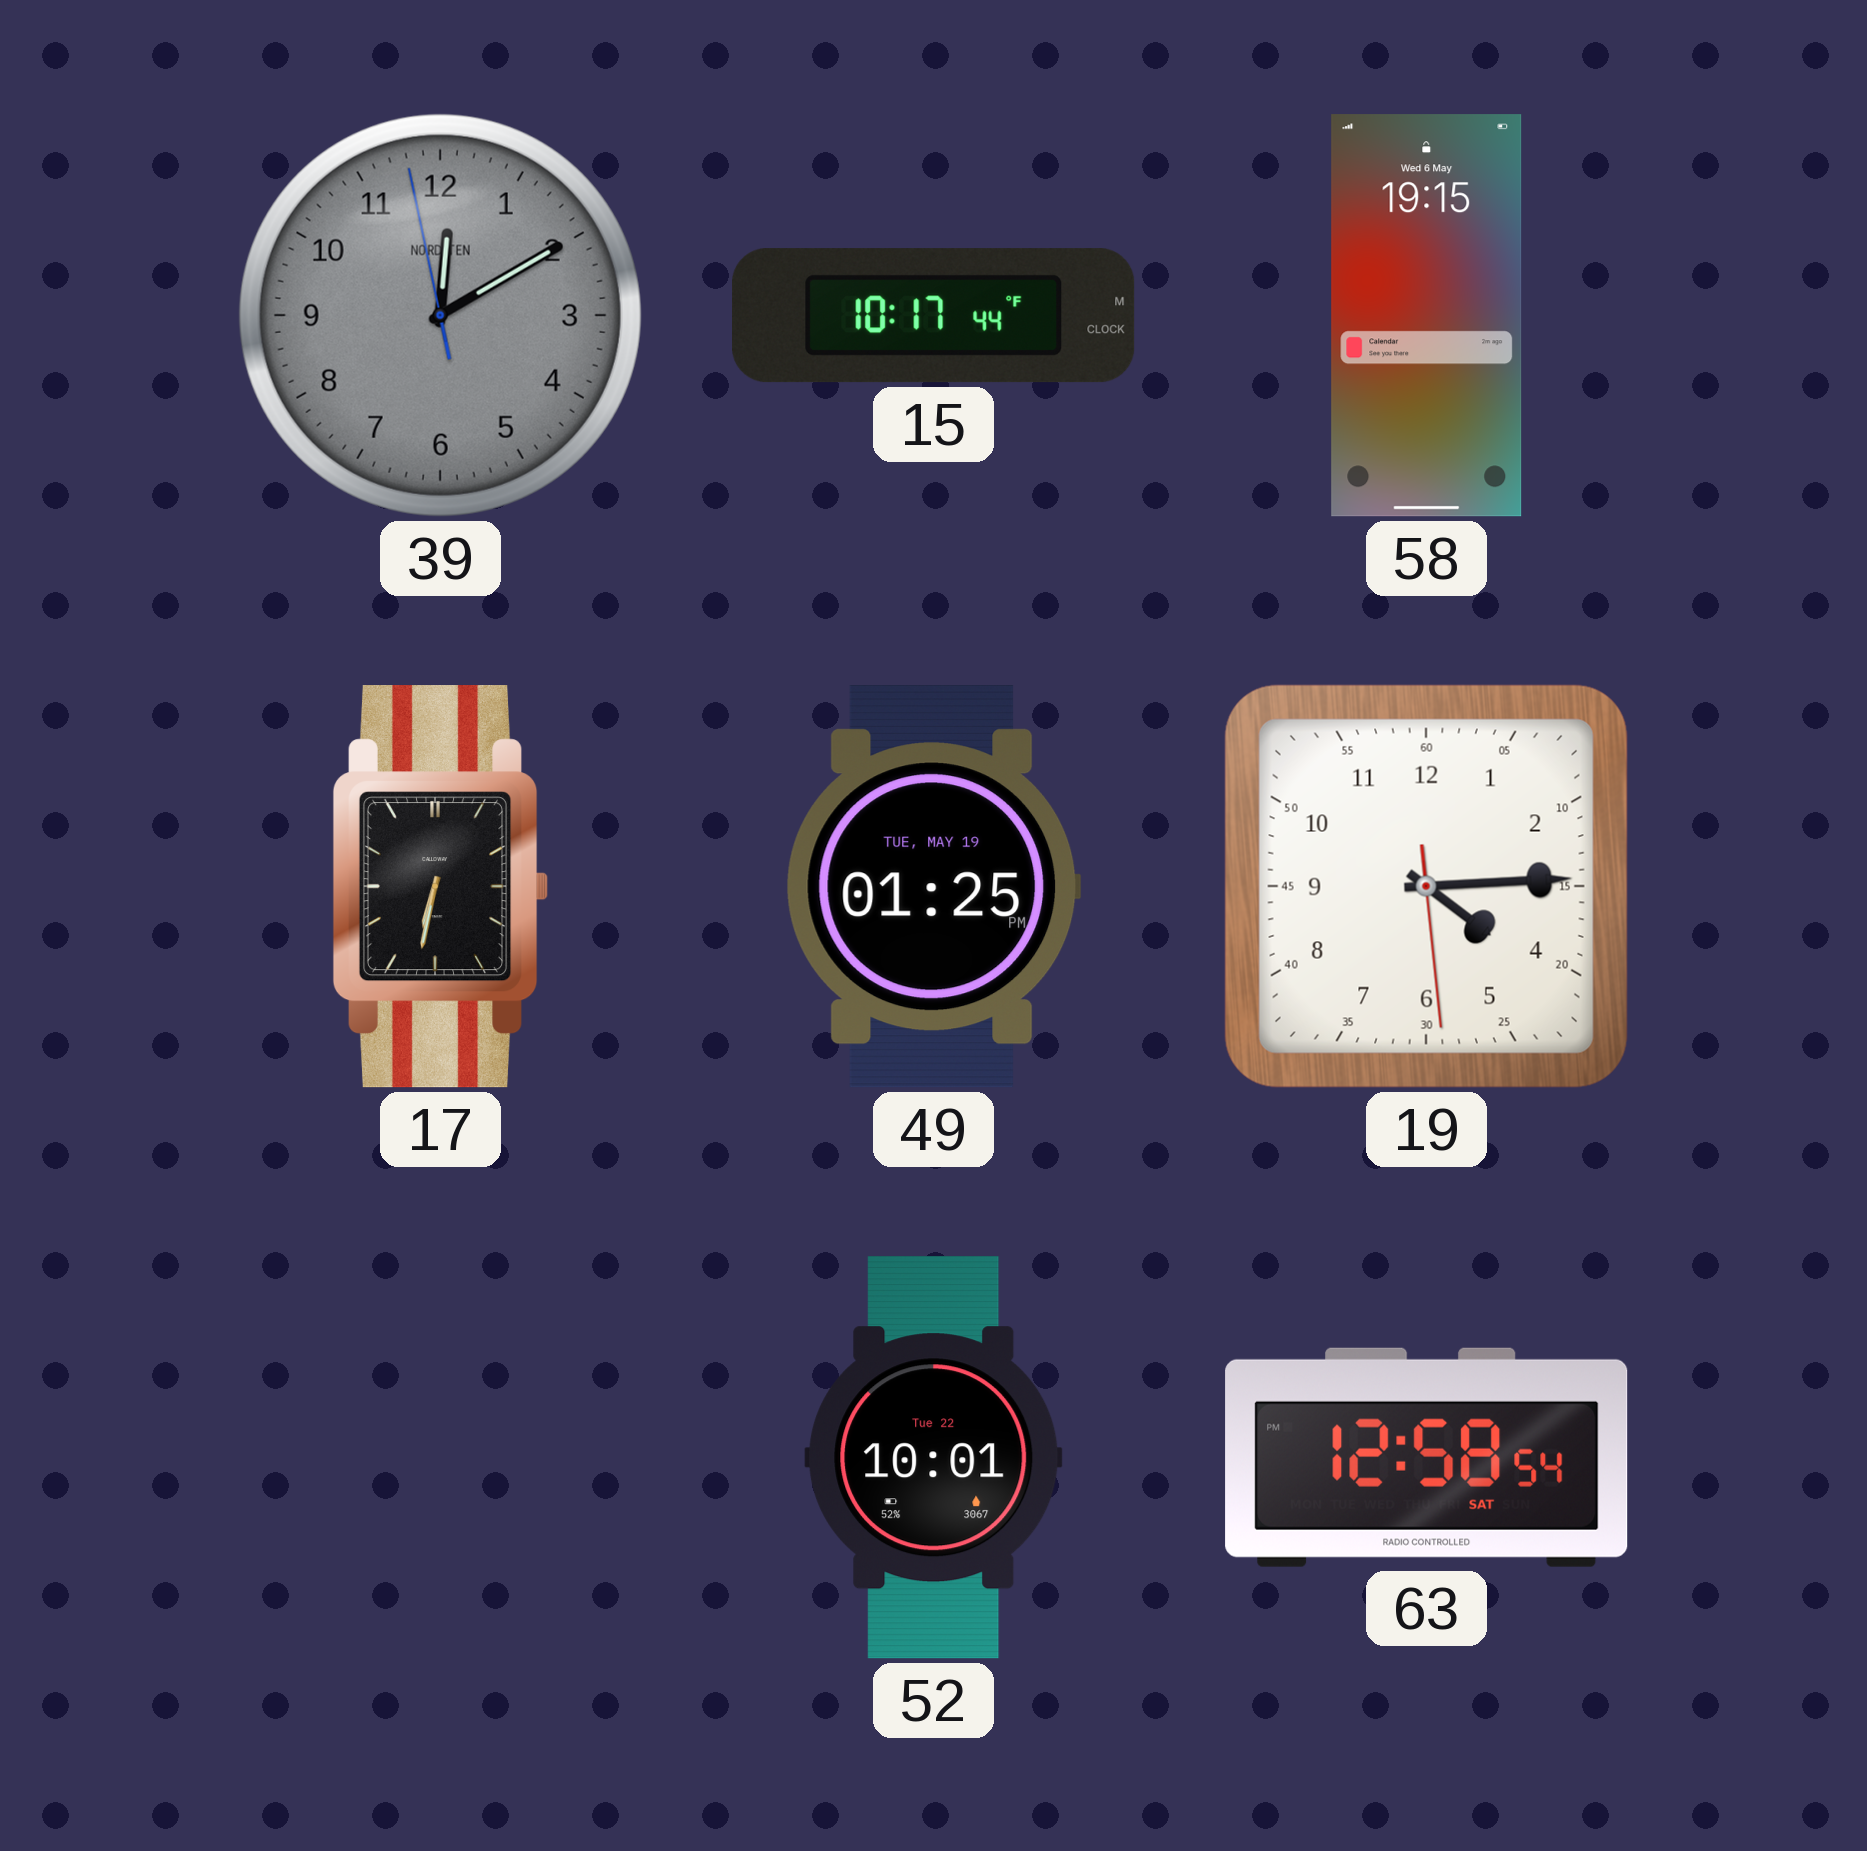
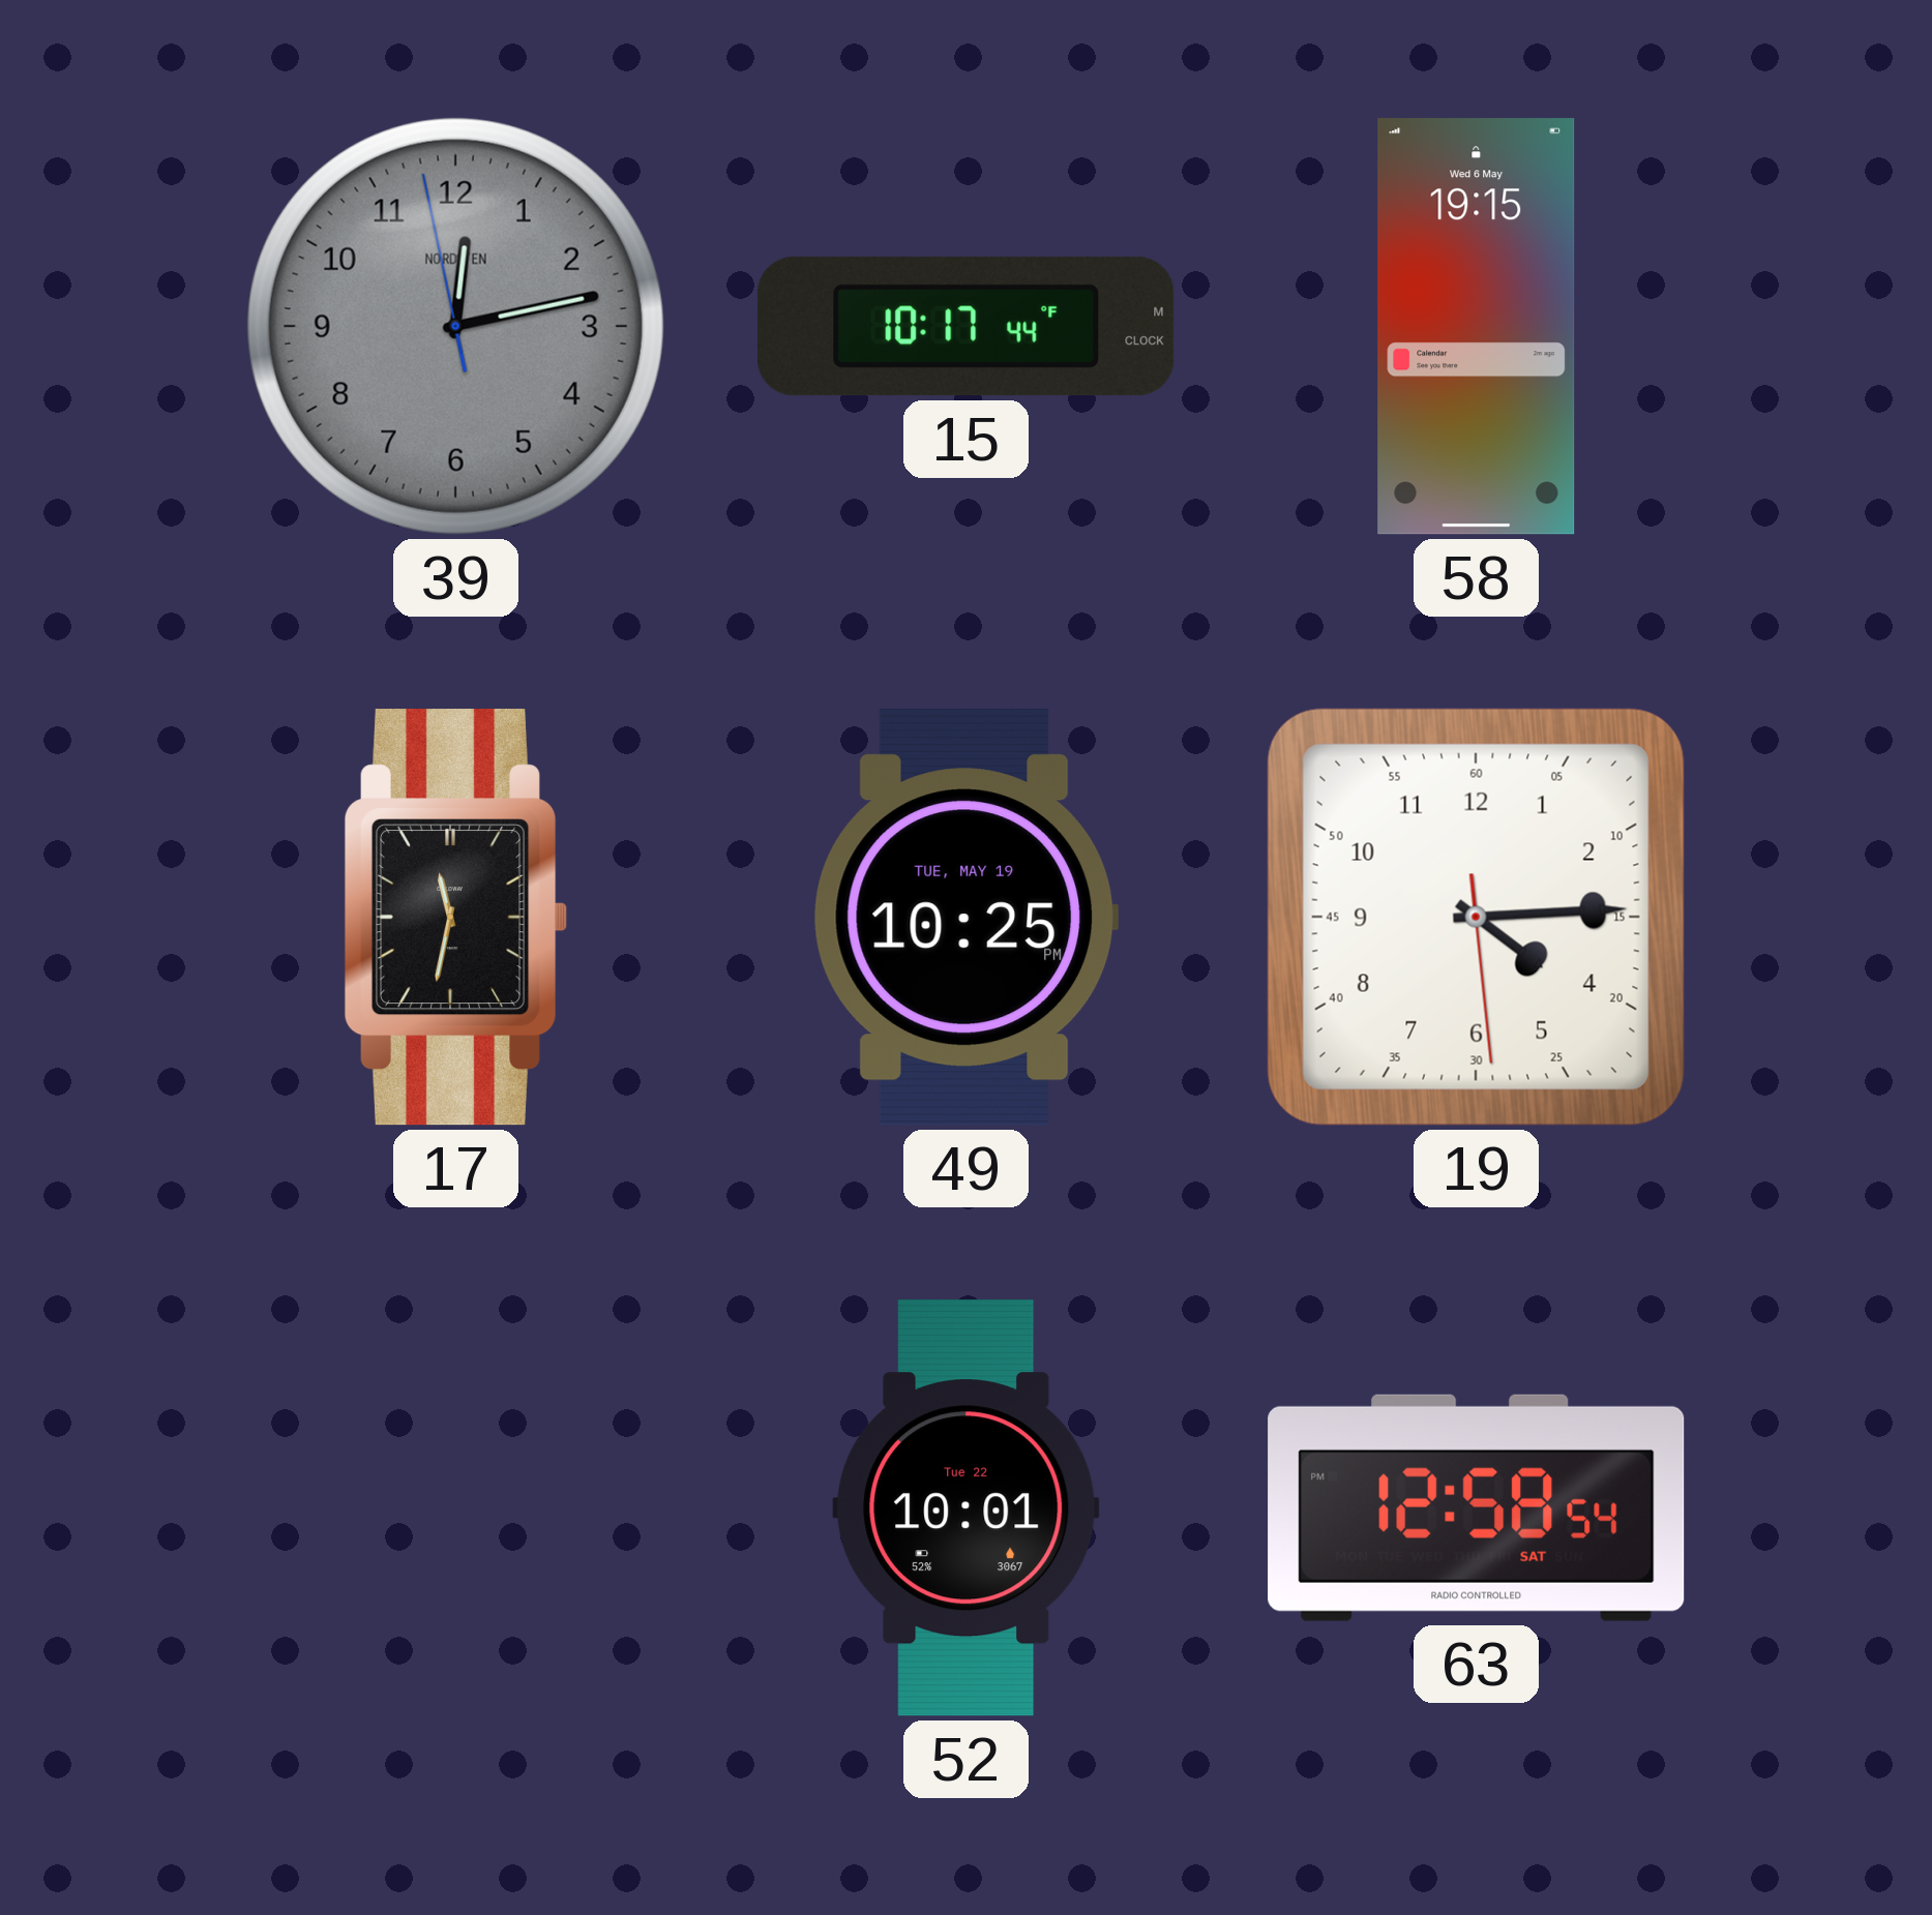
39: 12:09 -> 12:12
17: 6:32 -> 11:32
49: 01:25 -> 10:25
